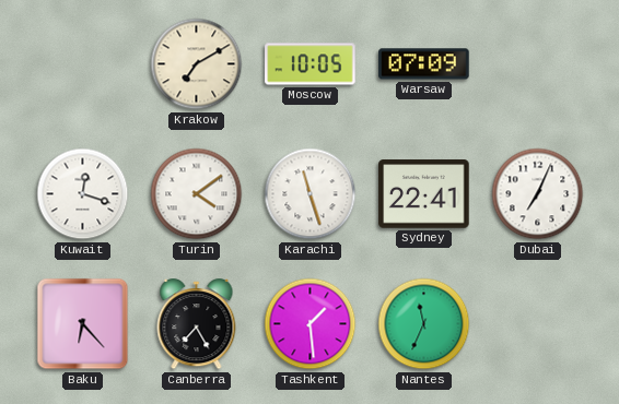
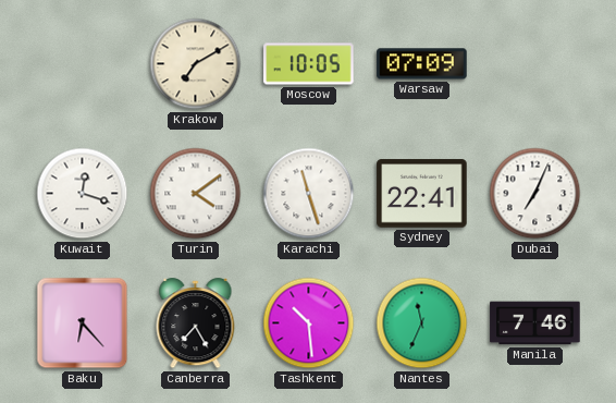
Tashkent: 1:29 -> 10:29
Manila: none -> 7:46
